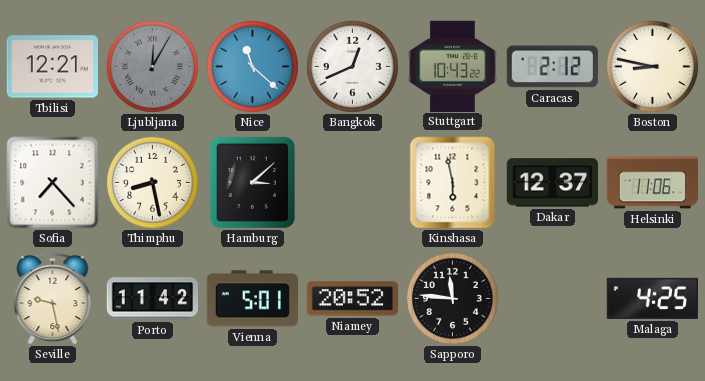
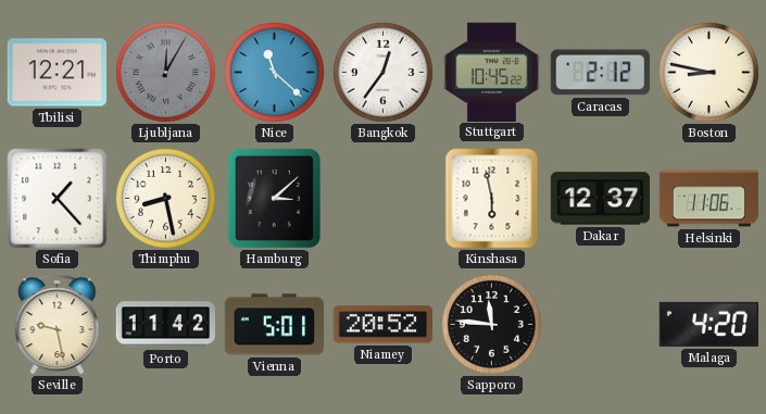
Bangkok: 12:41 -> 12:36
Stuttgart: 10:43 -> 10:45
Sofia: 7:23 -> 1:23
Malaga: 4:25 -> 4:20
